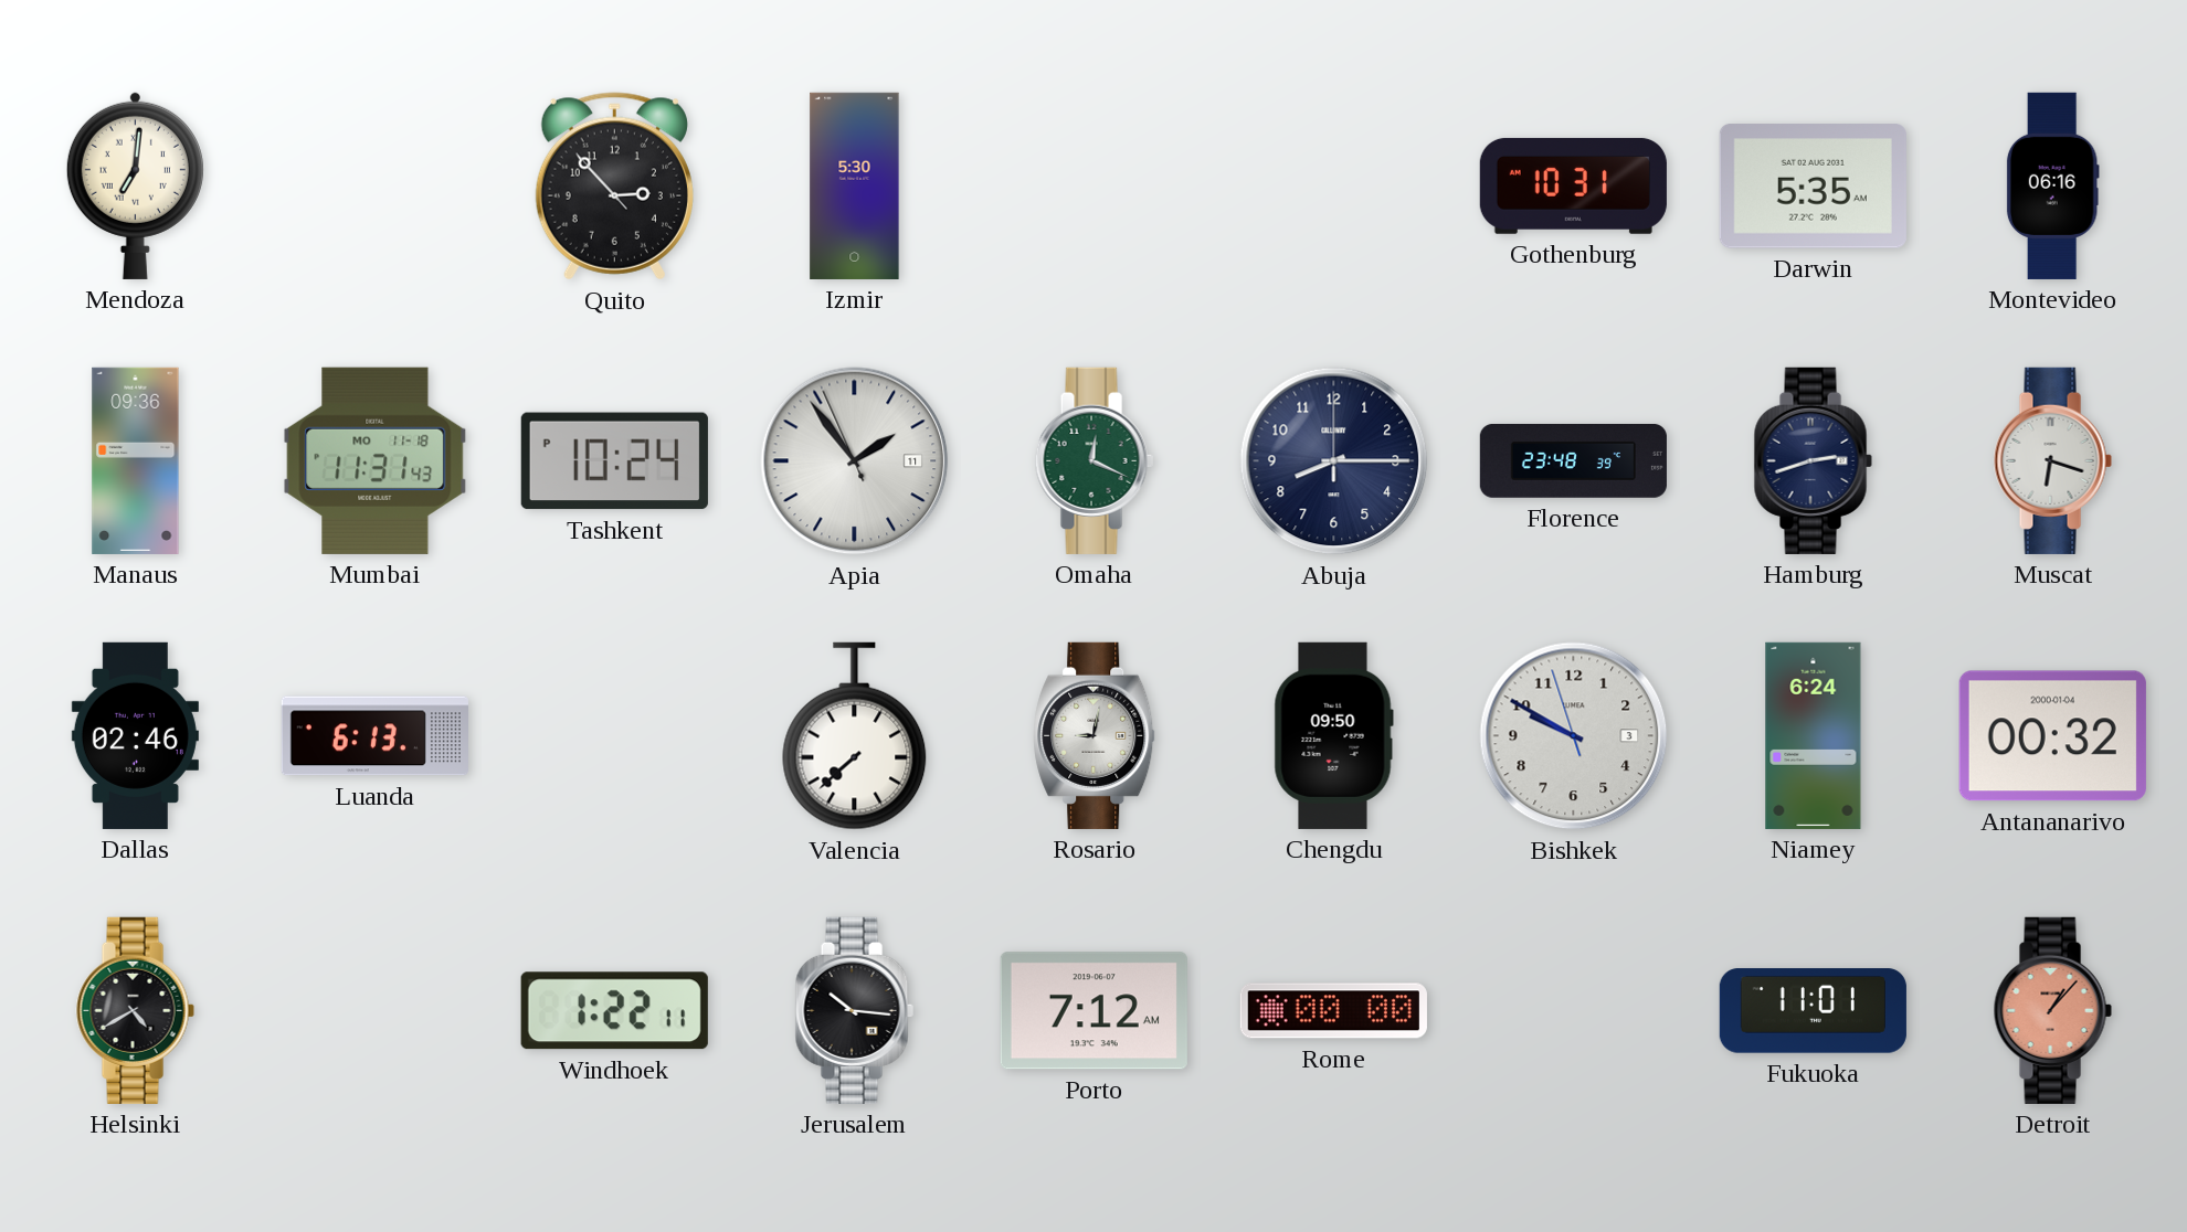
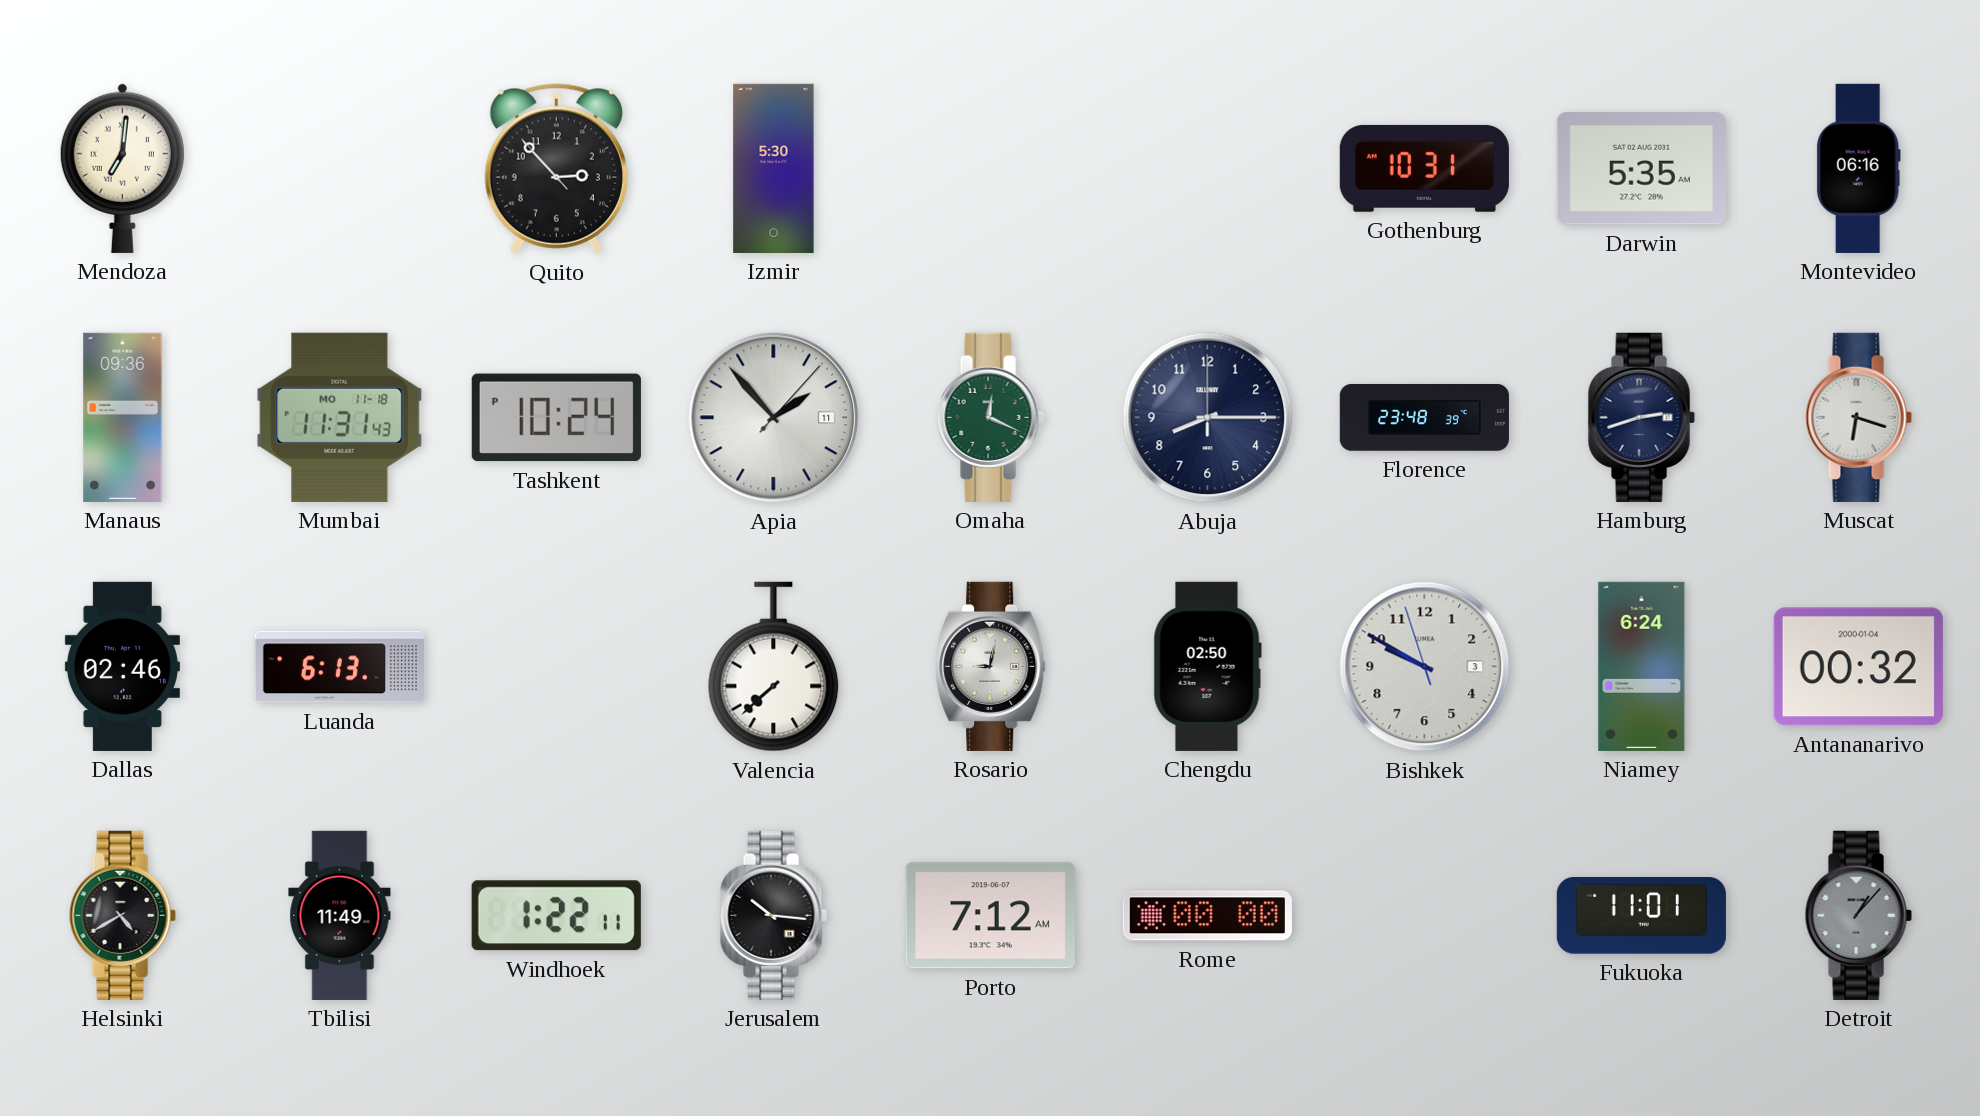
Apia: 1:53:56 -> 1:53:07
Chengdu: 09:50 -> 02:50
Tbilisi: none -> 11:49
Detroit dial: salmon -> grey
